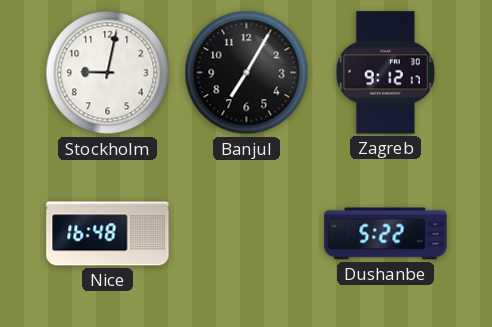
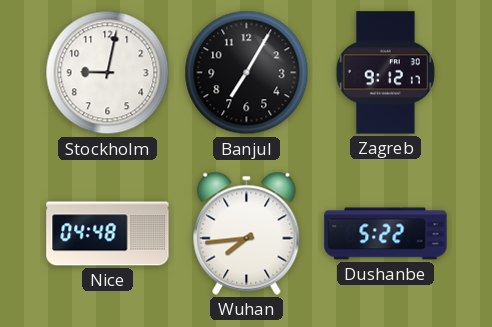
Nice: 16:48 -> 04:48
Wuhan: none -> 7:44
